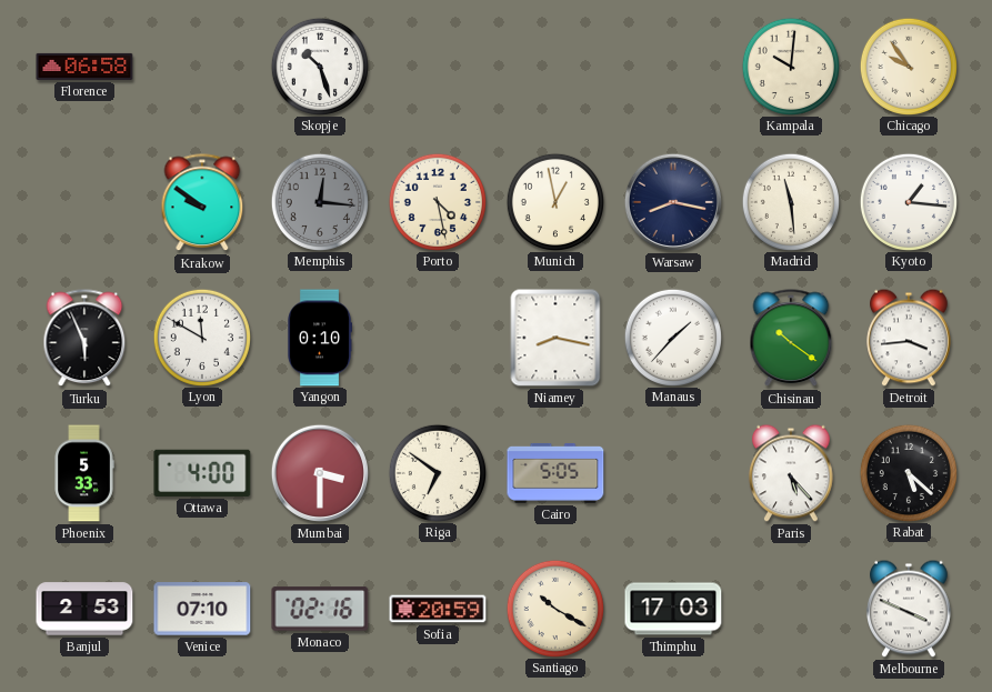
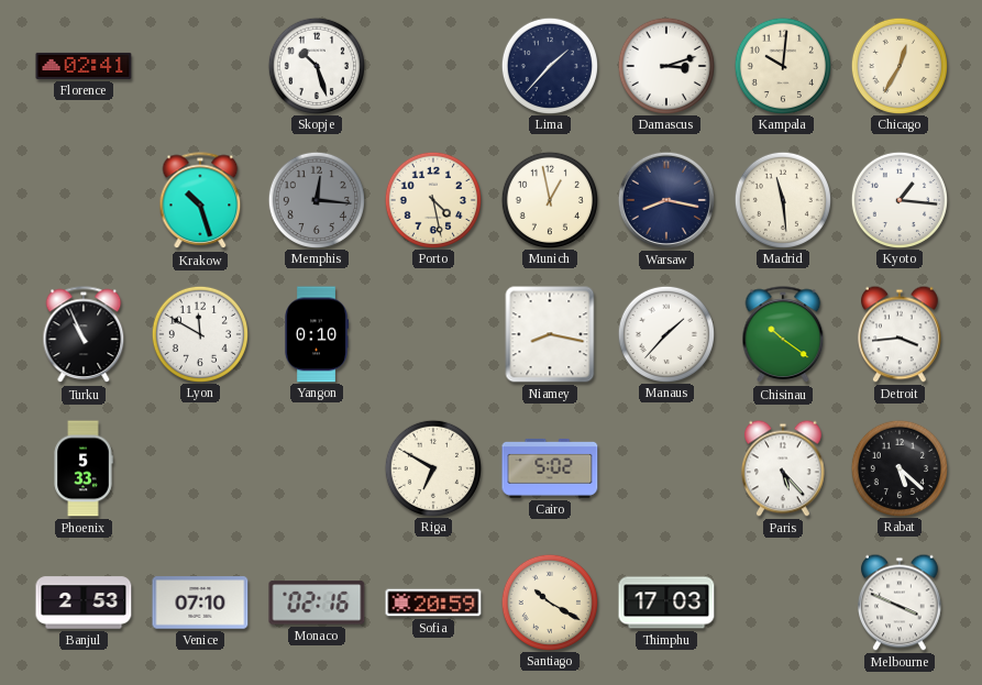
Florence: 06:58 -> 02:41
Lima: none -> 1:37
Damascus: none -> 3:12
Chicago: 9:54 -> 12:35
Krakow: 9:51 -> 10:27
Turku: 5:56 -> 10:56
Ottawa: 4:00 -> none
Mumbai: 3:30 -> none
Riga: 6:51 -> 6:50
Cairo: 5:05 -> 5:02
